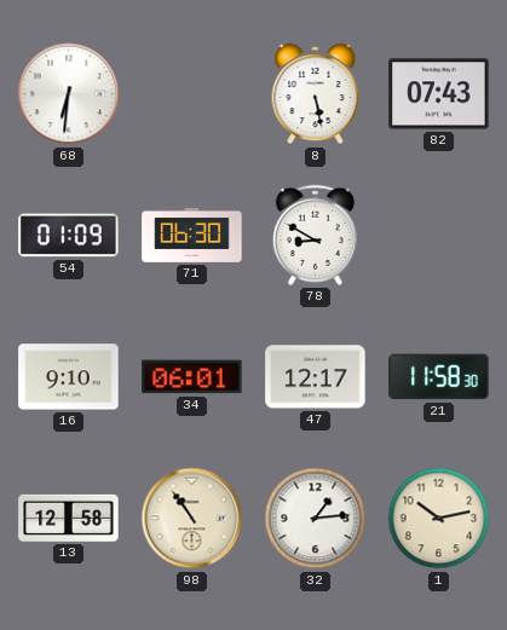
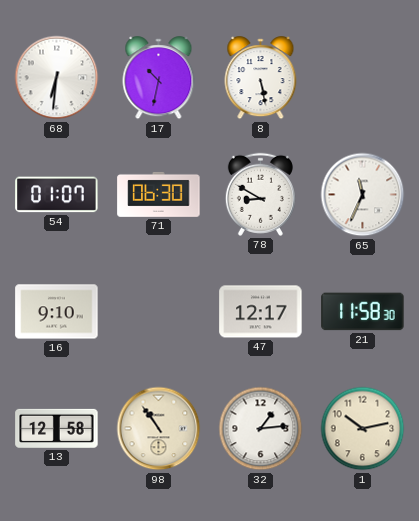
17: none -> 10:32
82: 07:43 -> none
54: 01:09 -> 01:07
65: none -> 11:34
34: 06:01 -> none
